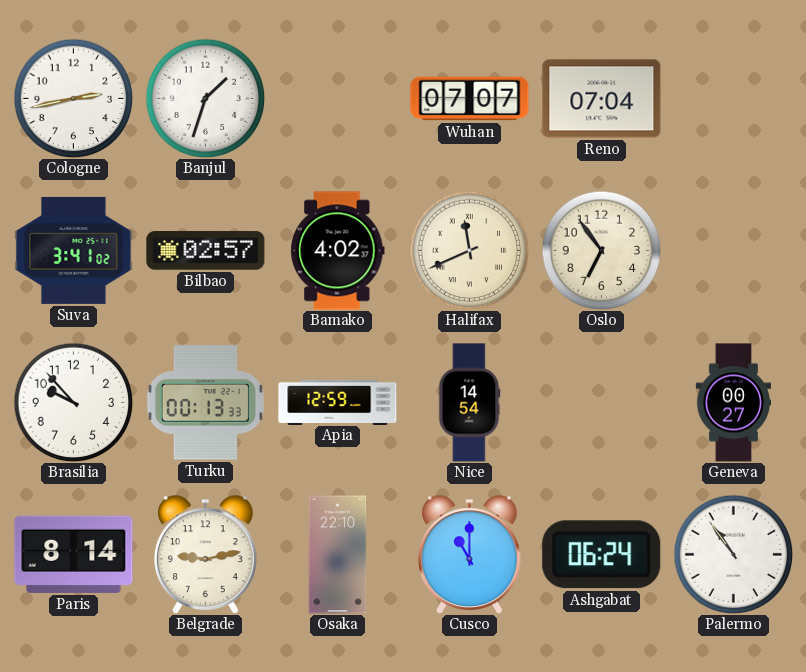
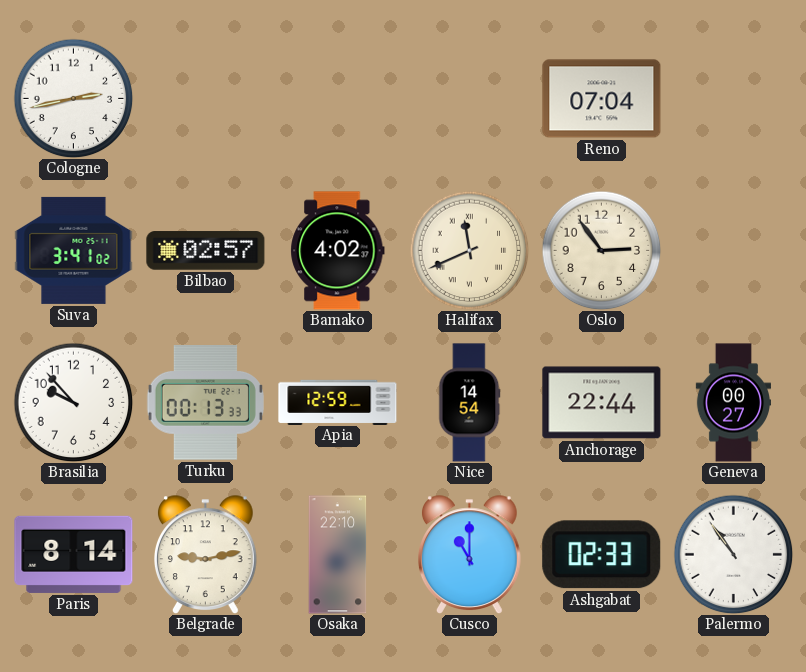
Banjul: 1:33 -> none
Wuhan: 07:07 -> none
Oslo: 6:54 -> 2:54
Anchorage: none -> 22:44
Ashgabat: 06:24 -> 02:33
